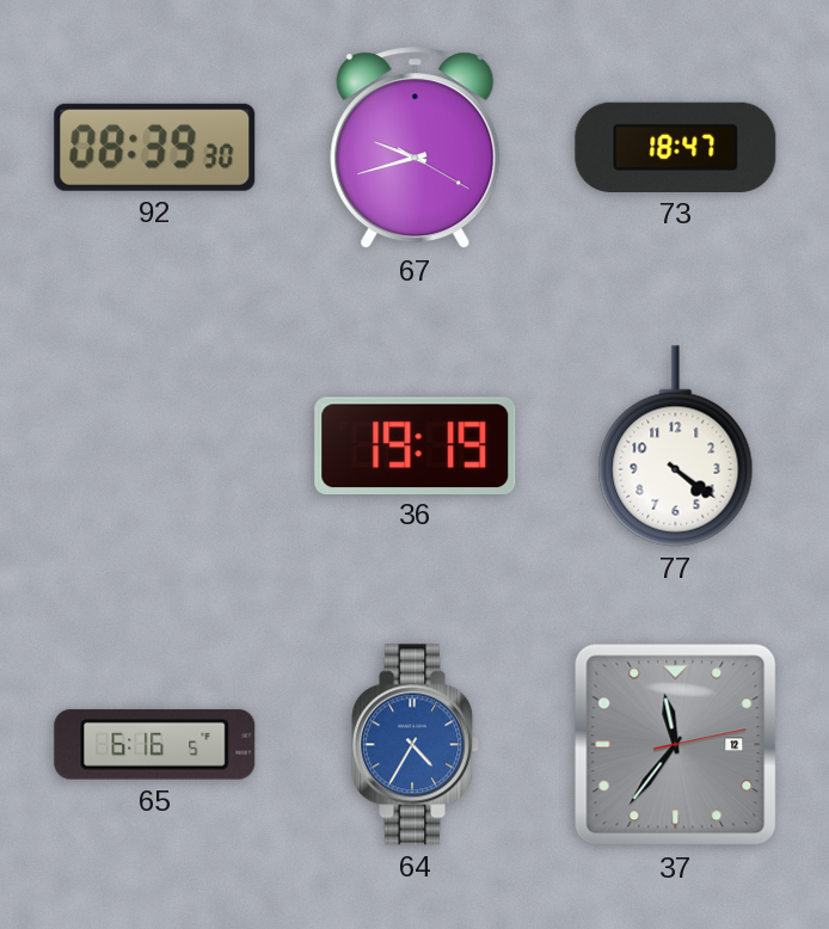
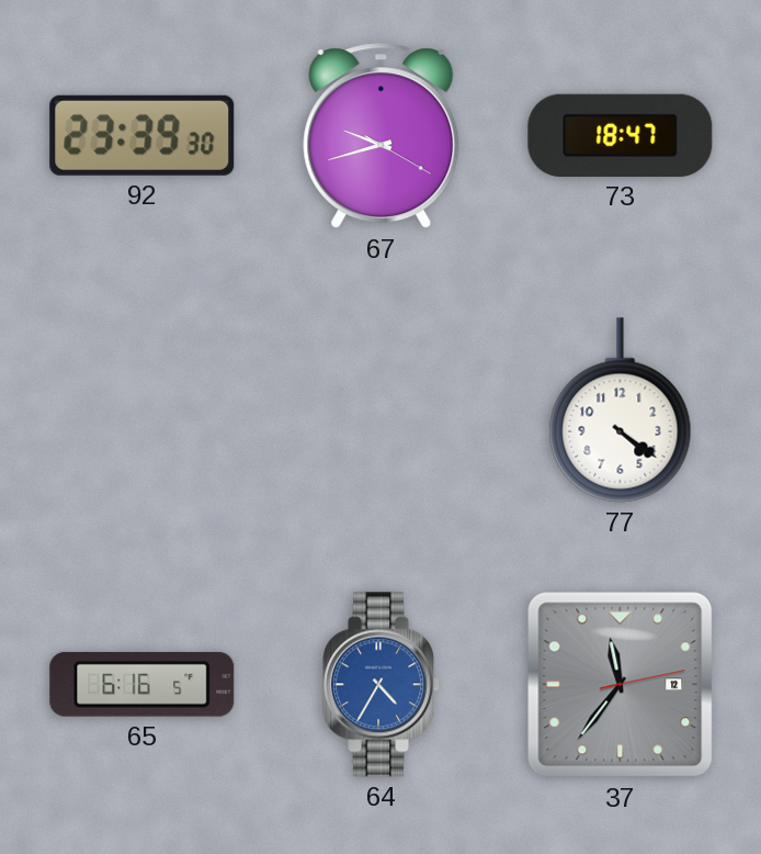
92: 08:39 -> 23:39
36: 19:19 -> none
